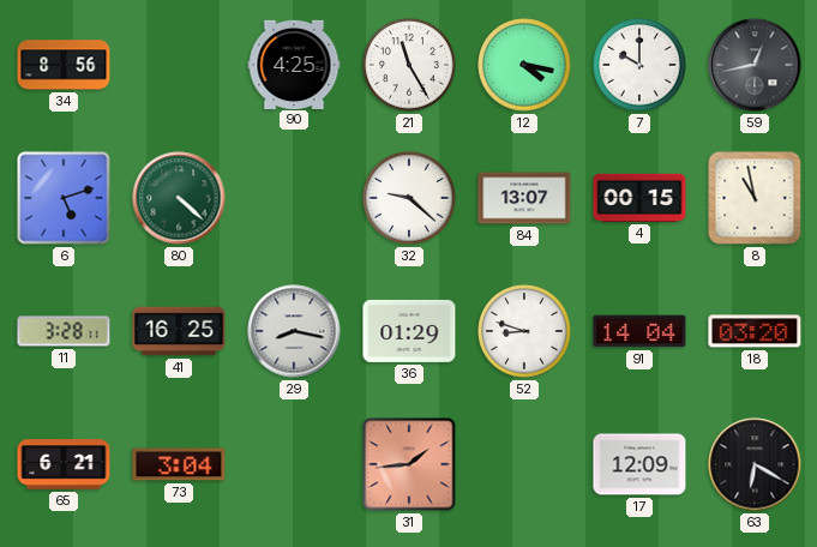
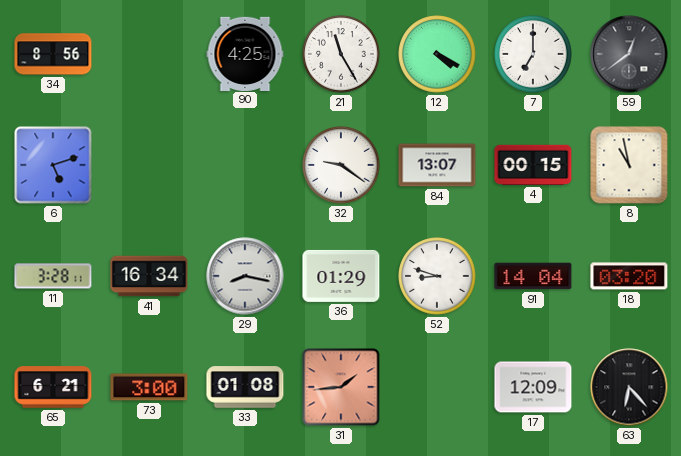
12: 4:17 -> 4:20
7: 10:00 -> 7:00
59: 12:43 -> 12:39
80: 4:22 -> none
32: 9:22 -> 9:21
41: 16:25 -> 16:34
73: 3:04 -> 3:00
33: none -> 01:08
63: 6:20 -> 6:23
